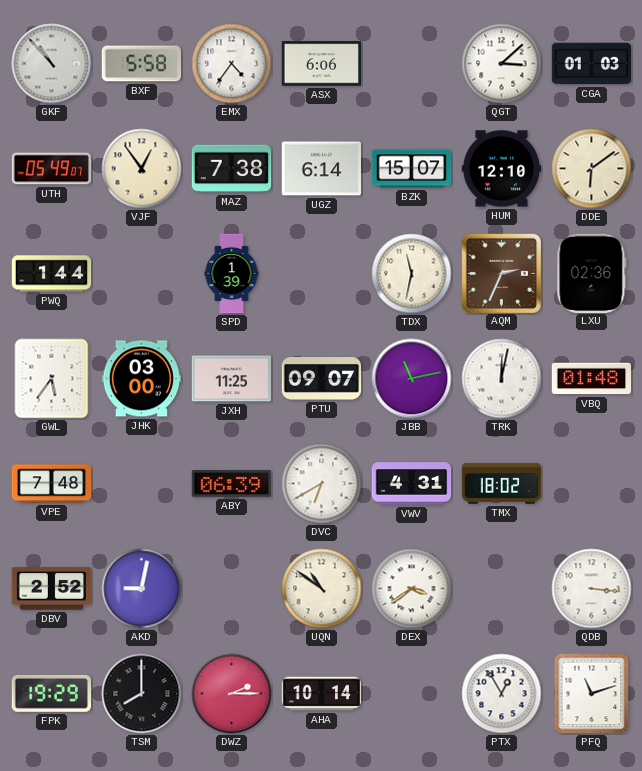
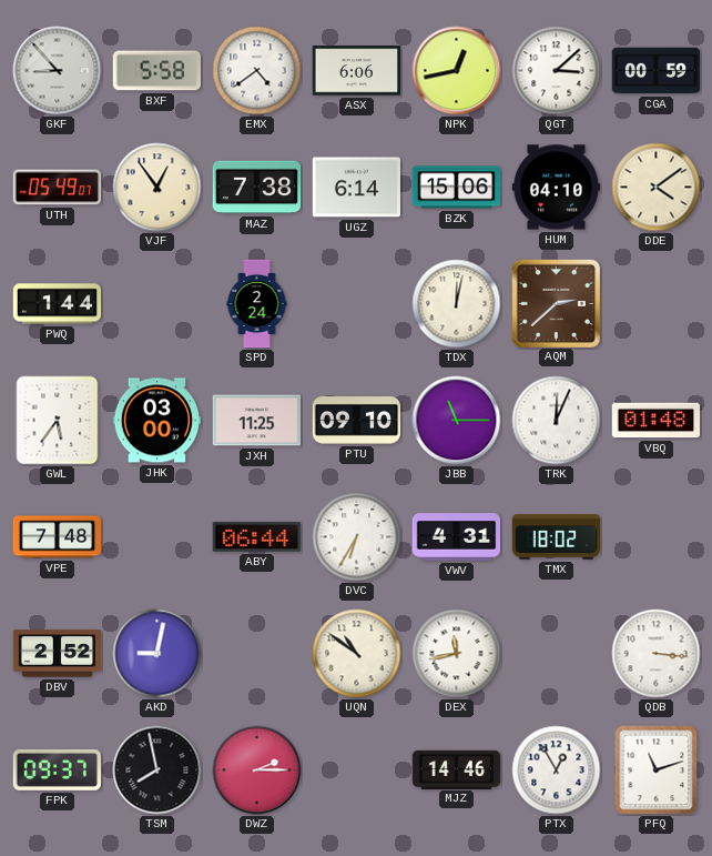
GKF: 10:53 -> 8:53
EMX: 4:36 -> 4:39
NPK: none -> 12:43
CGA: 01:03 -> 00:59
BZK: 15:07 -> 15:06
HUM: 12:10 -> 04:10
DDE: 6:09 -> 4:09
SPD: 1:39 -> 2:24
TDX: 11:32 -> 12:02
AQM: 2:34 -> 2:38
LXU: 02:36 -> none
PTU: 09:07 -> 09:10
JBB: 11:13 -> 11:15
TRK: 12:02 -> 12:04
ABY: 06:39 -> 06:44
DVC: 6:40 -> 6:35
DEX: 3:39 -> 11:43
FPK: 19:29 -> 09:37
TSM: 8:00 -> 7:58
AHA: 10:14 -> none
MJZ: none -> 14:46
